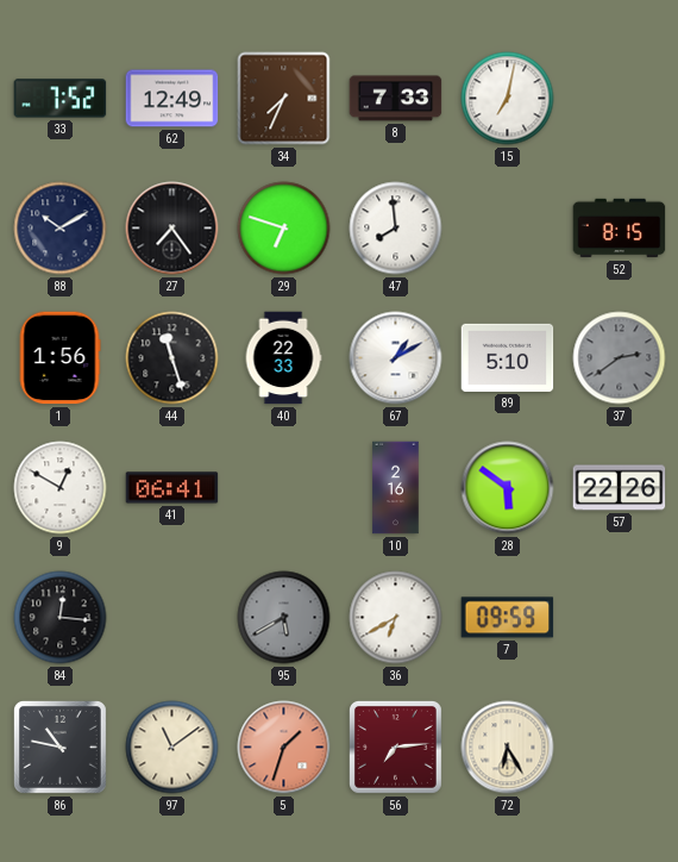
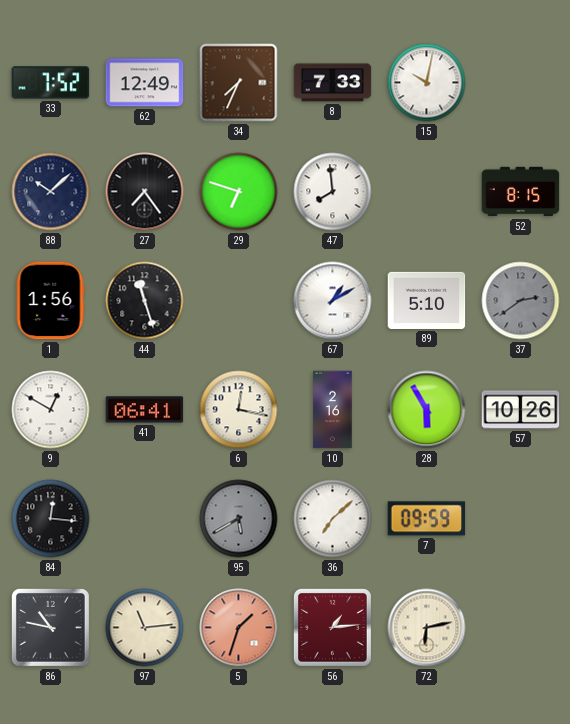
15: 7:02 -> 10:02
88: 10:10 -> 10:08
40: 22:33 -> none
6: none -> 12:17
28: 5:51 -> 5:55
57: 22:26 -> 10:26
36: 6:40 -> 7:08
97: 11:09 -> 11:14
56: 7:14 -> 1:14
72: 6:25 -> 6:13
